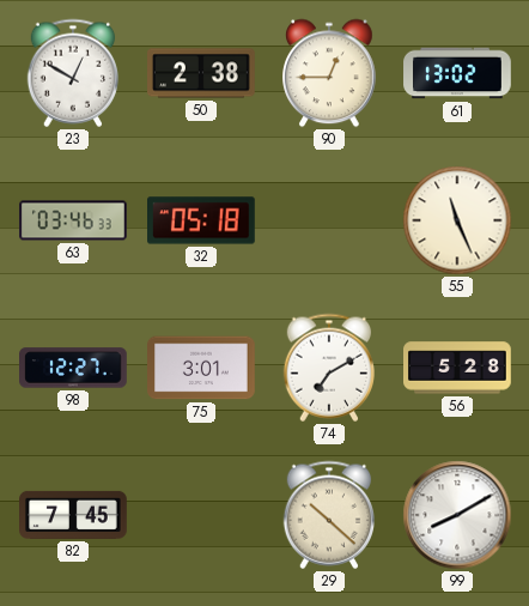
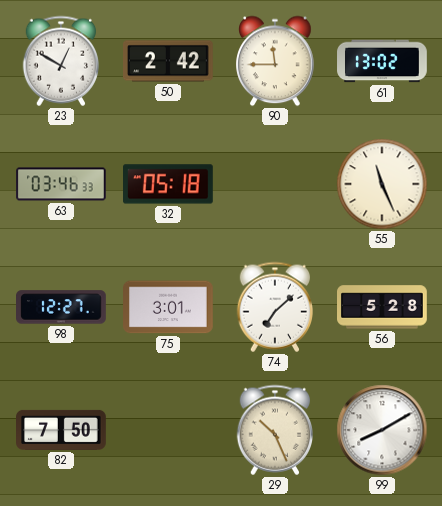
50: 2:38 -> 2:42
90: 12:45 -> 11:45
74: 7:10 -> 7:08
82: 7:45 -> 7:50
29: 10:22 -> 10:26
